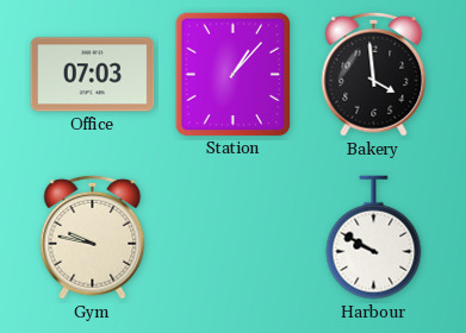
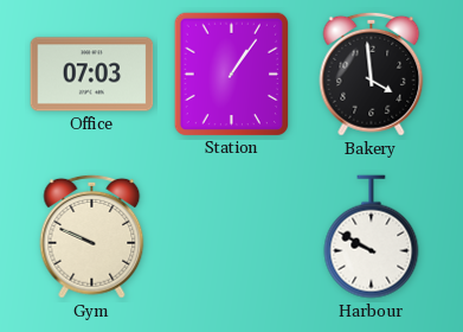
Station: 1:07 -> 1:06
Gym: 9:47 -> 9:49
